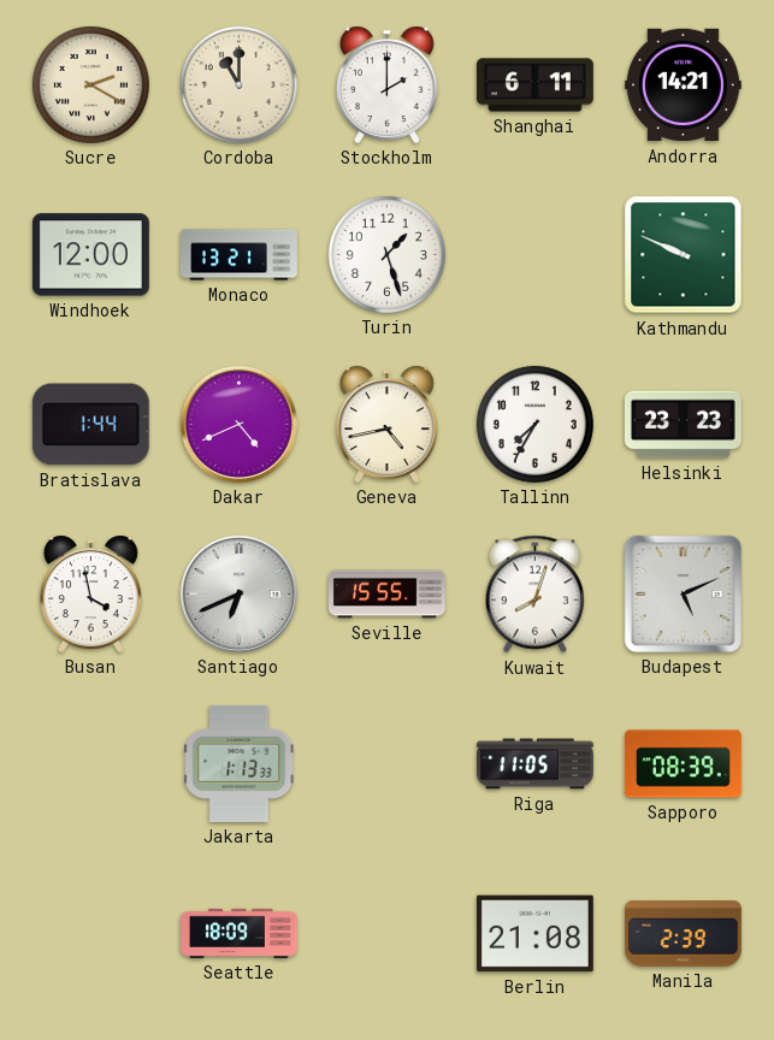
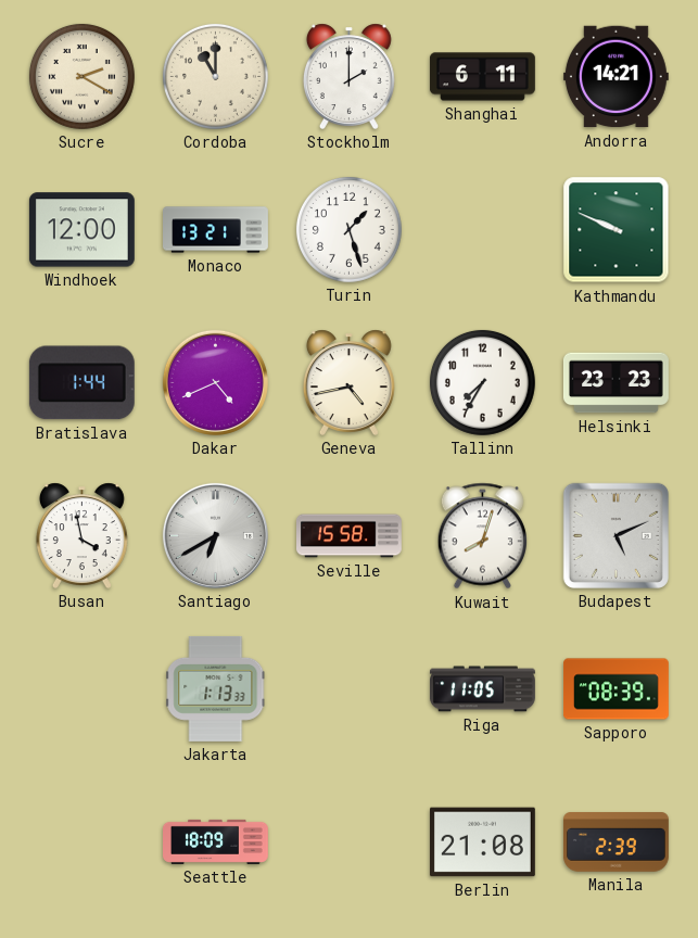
Santiago: 6:41 -> 6:40
Seville: 15:55 -> 15:58
